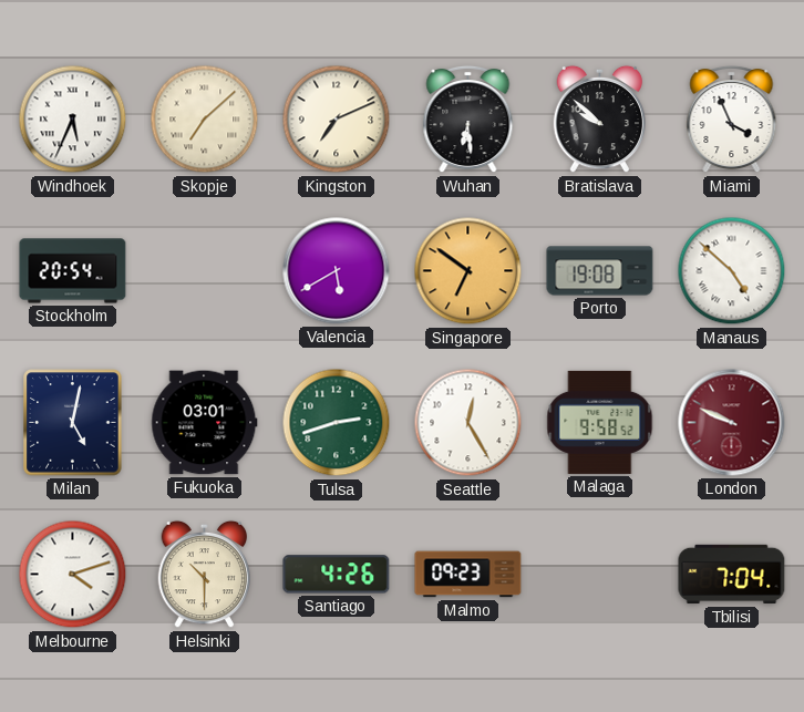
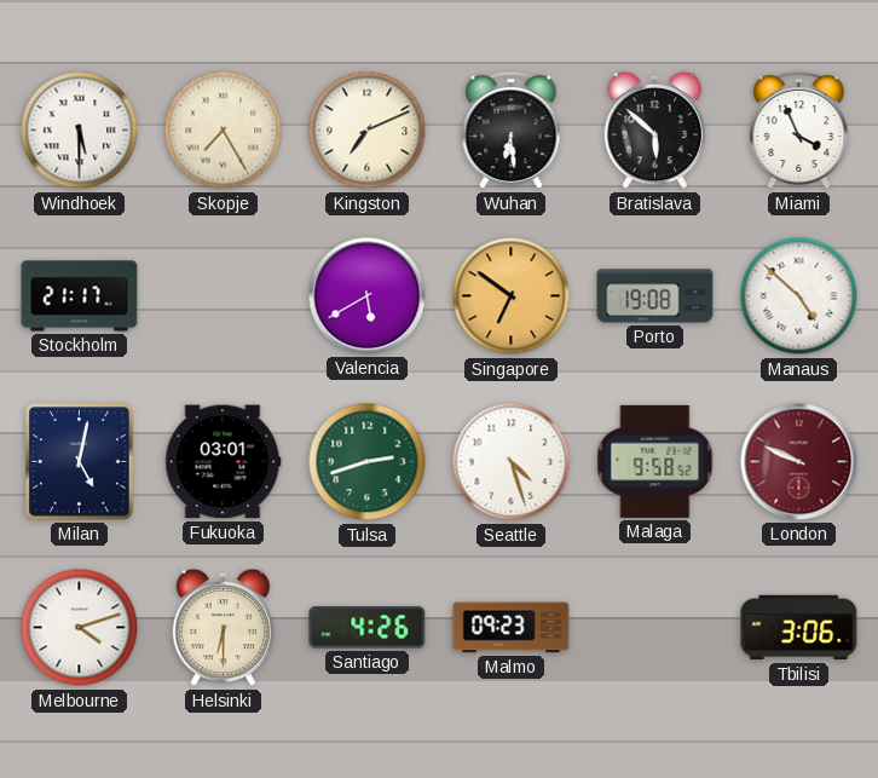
Windhoek: 5:34 -> 5:30
Skopje: 7:08 -> 7:25
Bratislava: 9:52 -> 5:52
Stockholm: 20:54 -> 21:17
Seattle: 12:25 -> 4:27
Helsinki: 10:30 -> 6:30
Tbilisi: 7:04 -> 3:06
